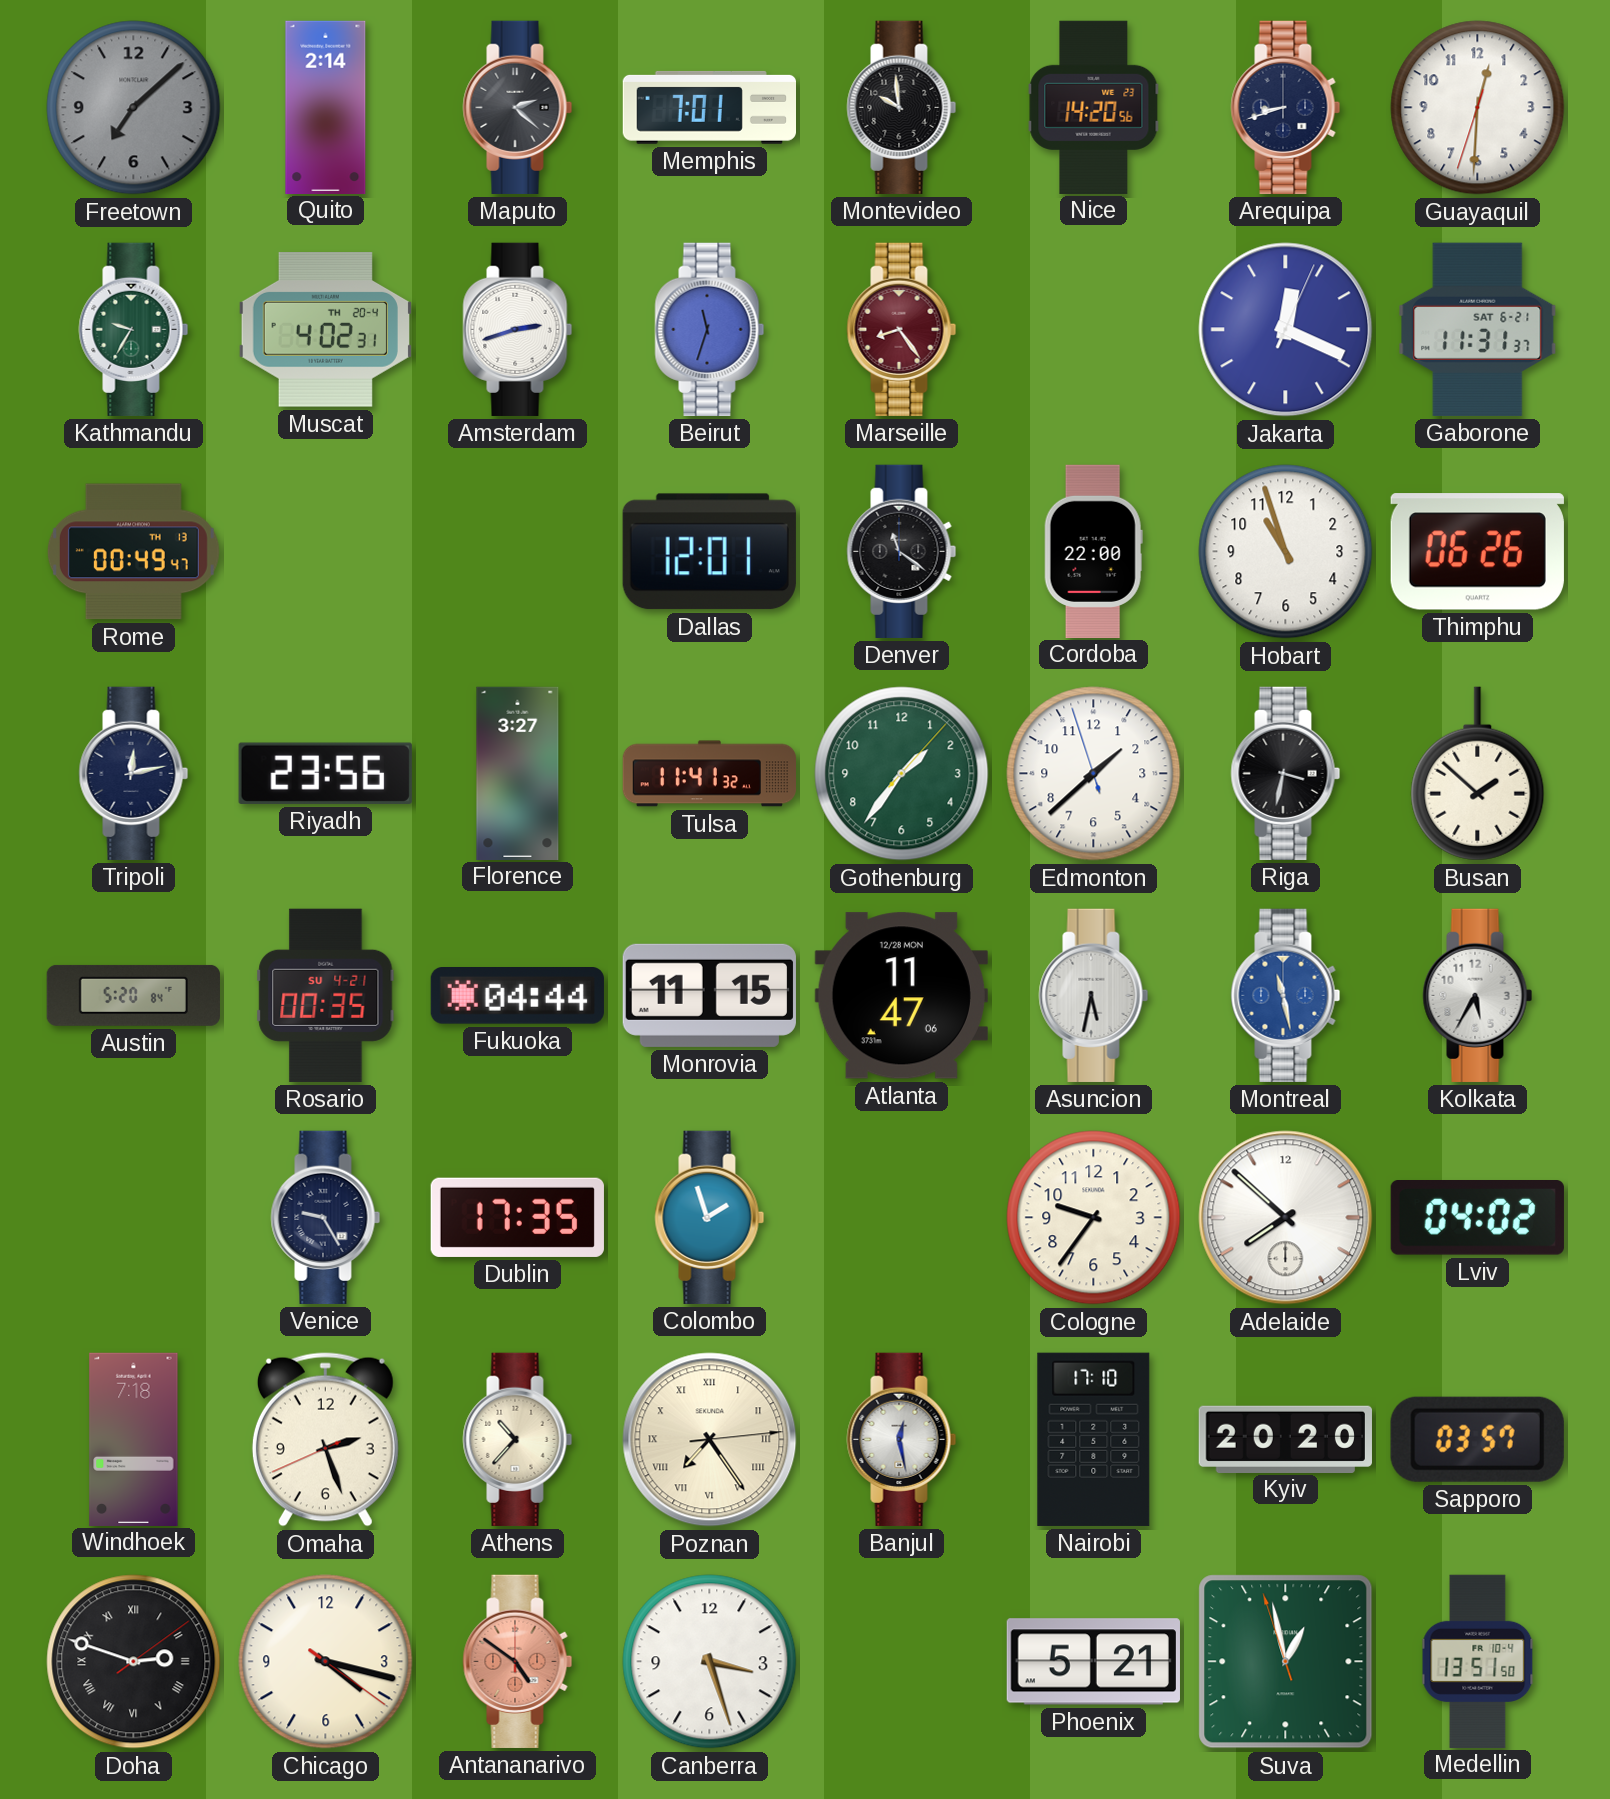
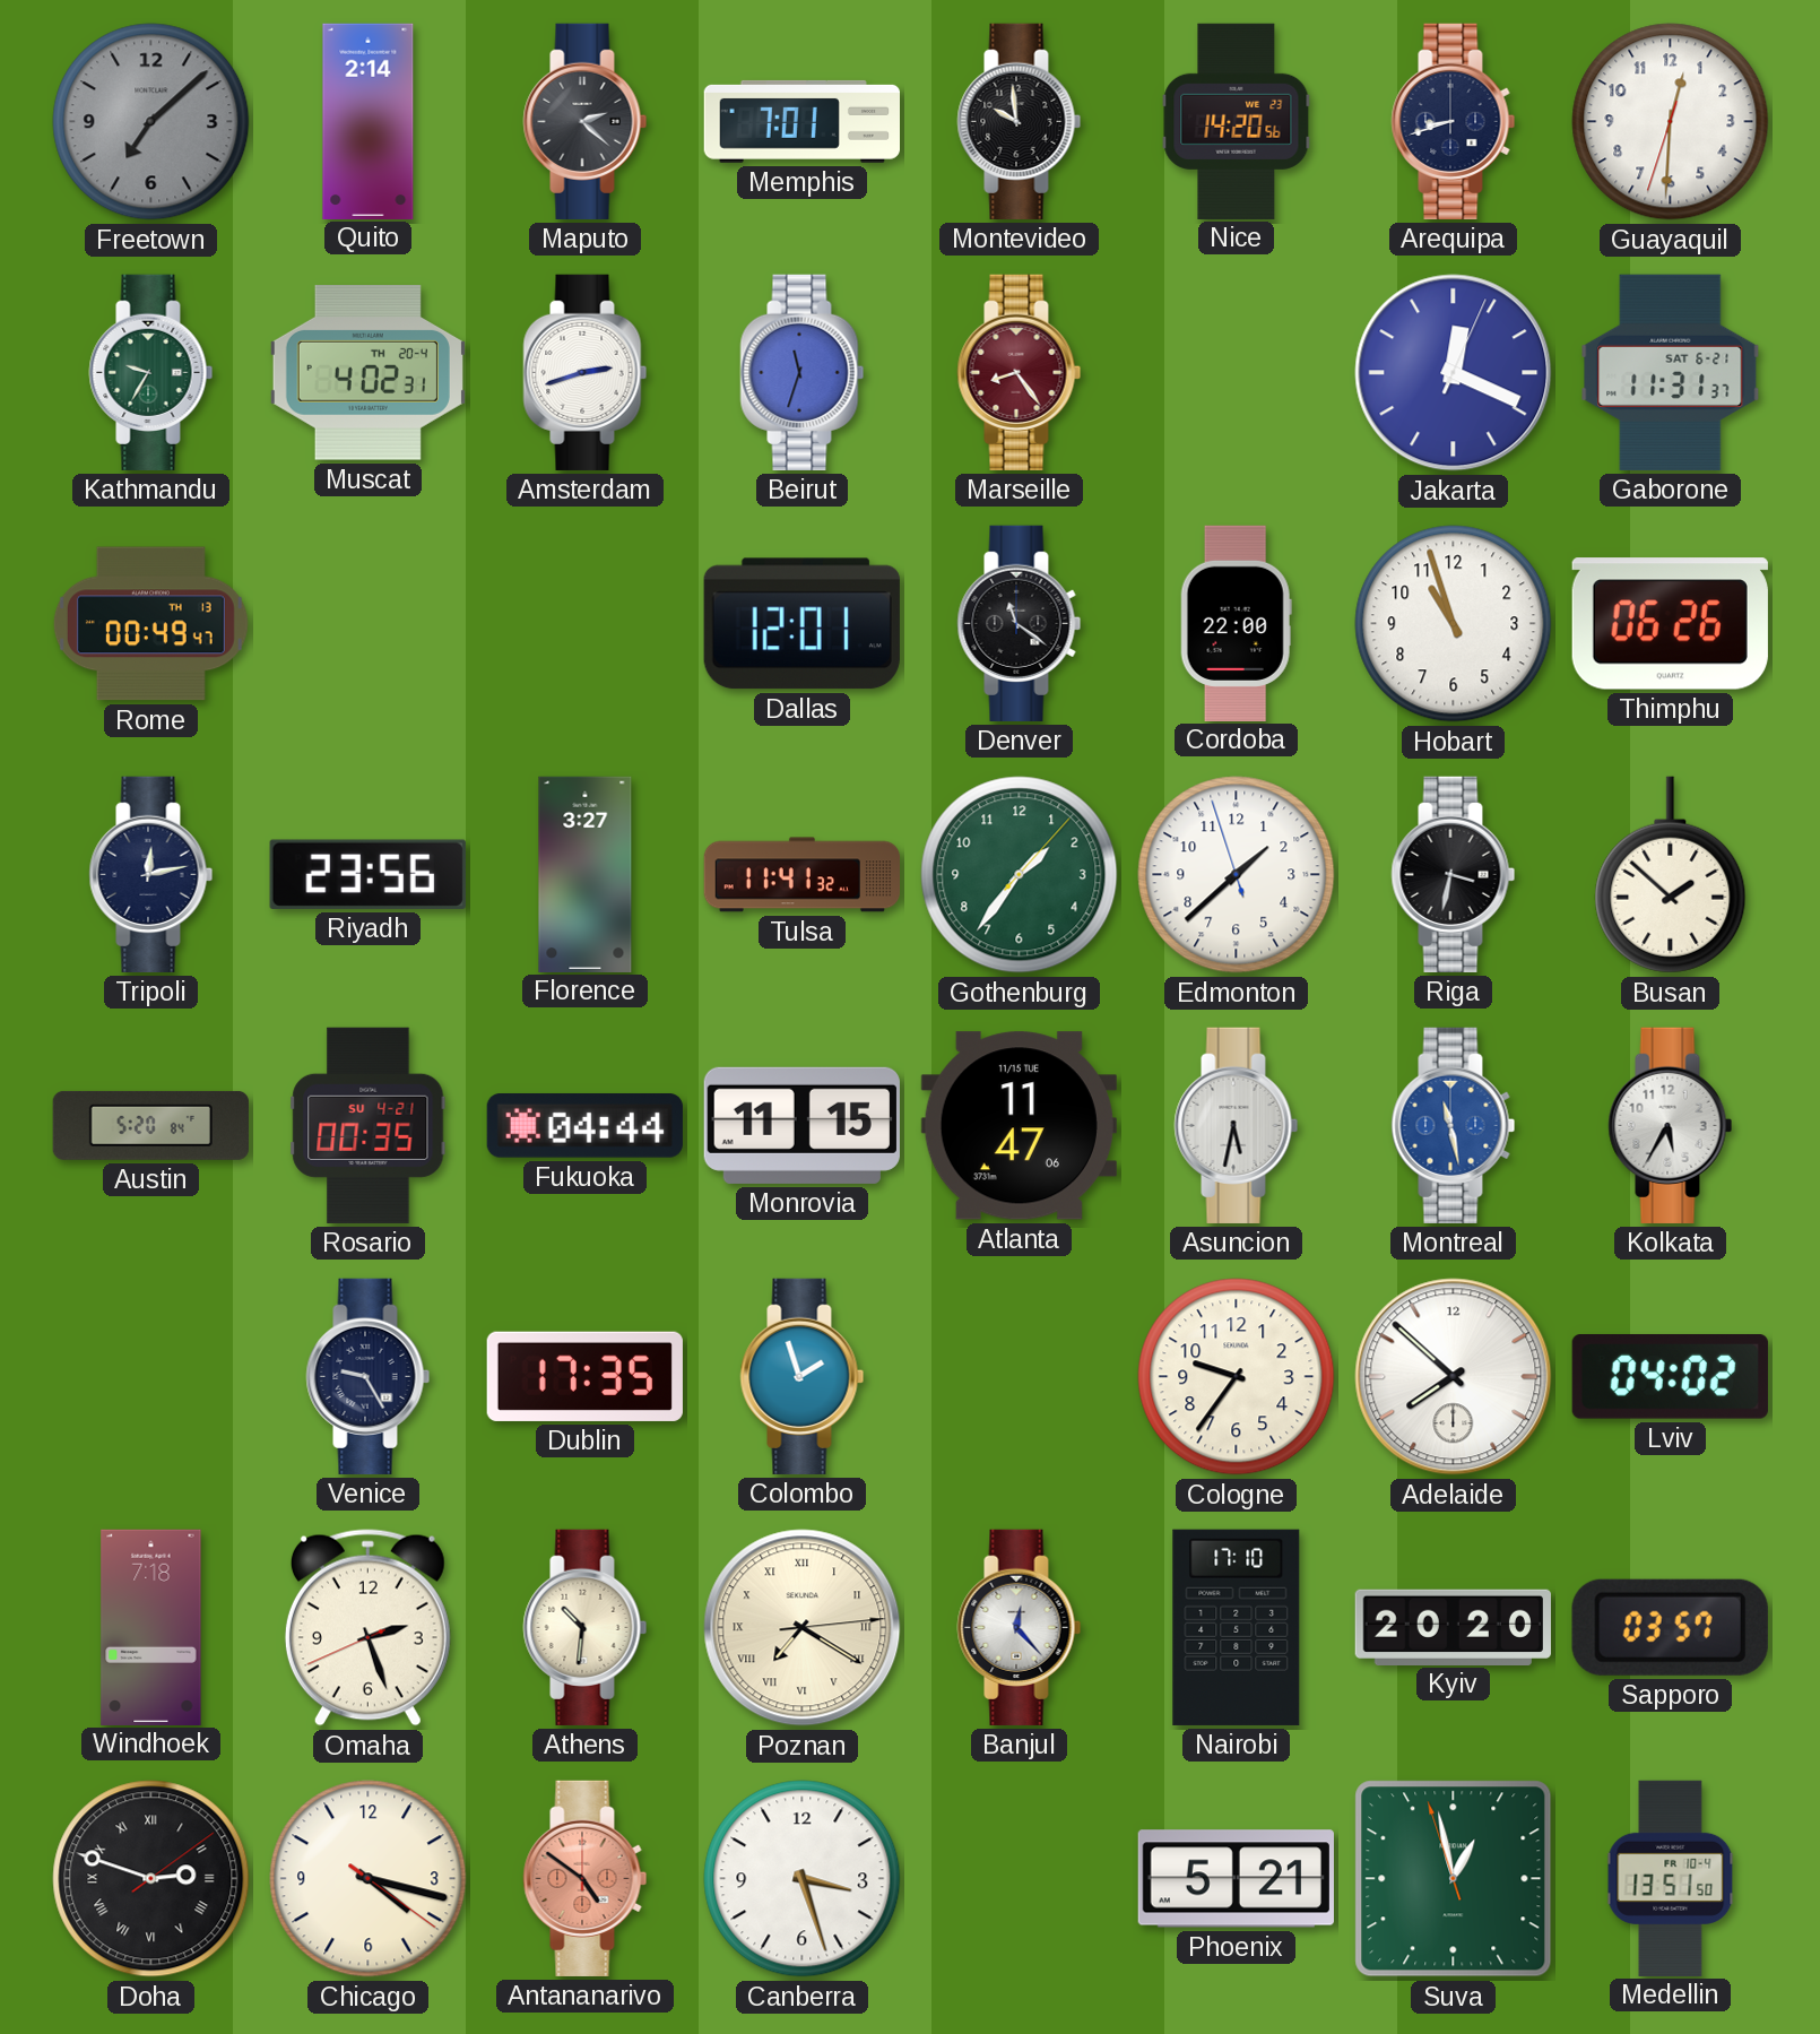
Atlanta date: 12/28 MON -> 11/15 TUE
Athens: 10:37 -> 10:31
Poznan: 7:24 -> 7:20
Banjul: 12:28 -> 12:23
